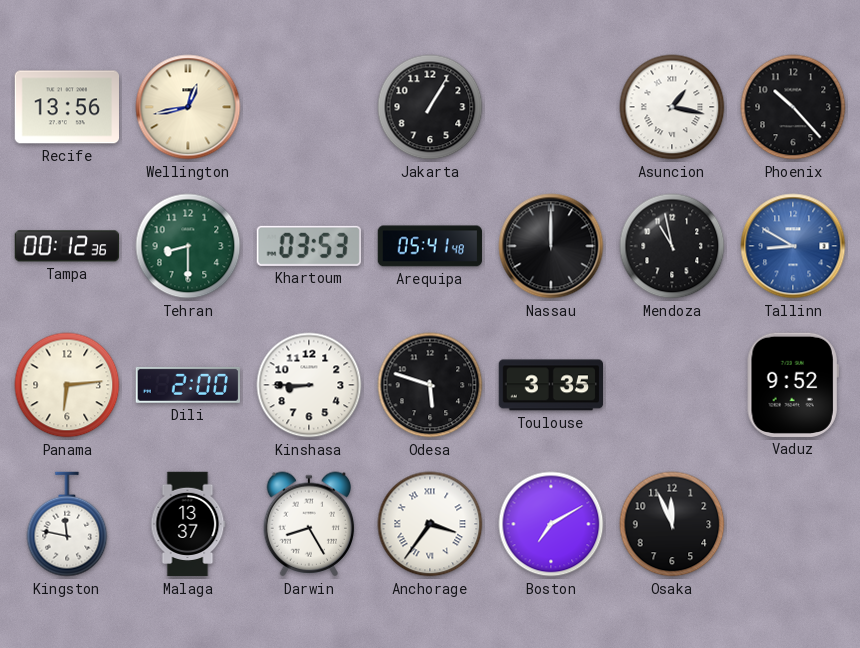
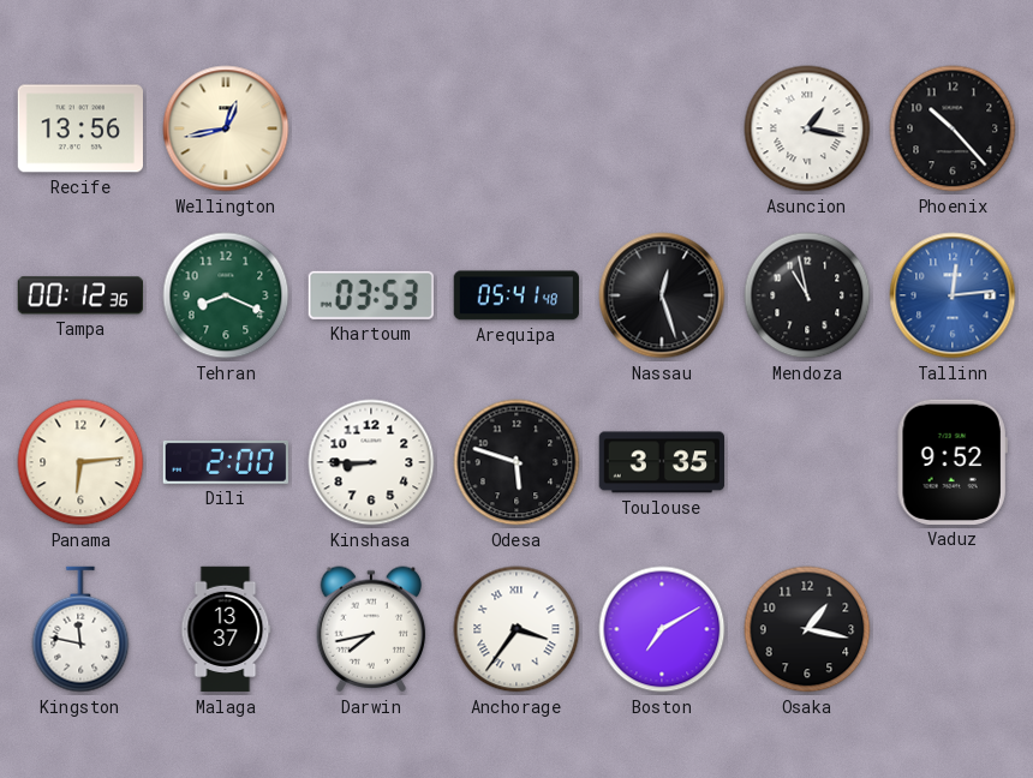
Jakarta: 1:05 -> none
Tehran: 8:30 -> 8:19
Nassau: 12:00 -> 12:27
Tallinn: 8:50 -> 12:14
Darwin: 8:25 -> 7:43
Osaka: 11:56 -> 1:17
